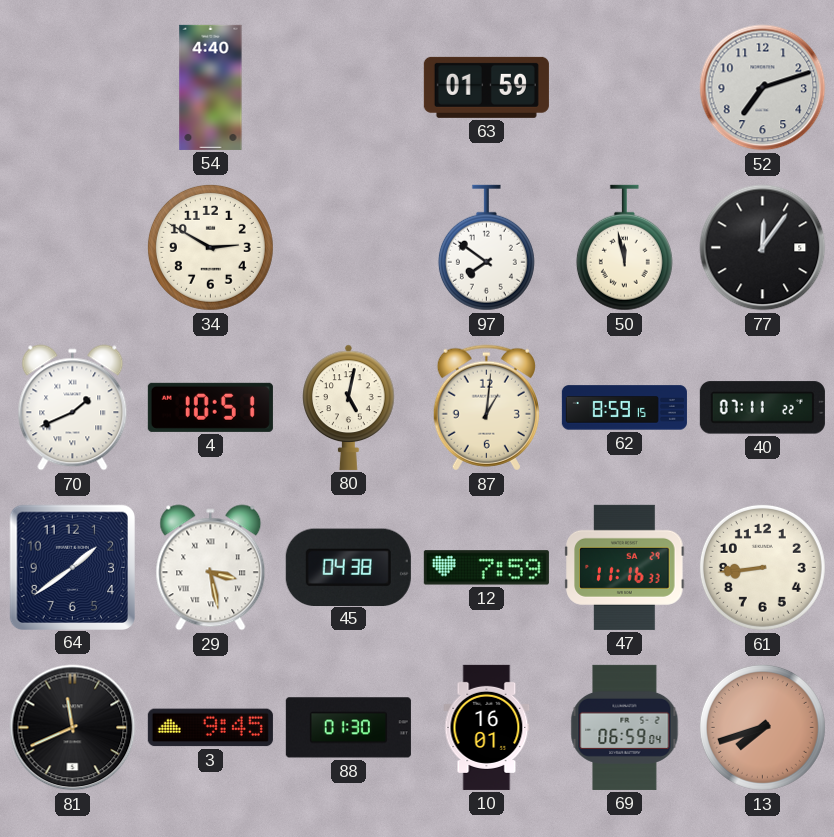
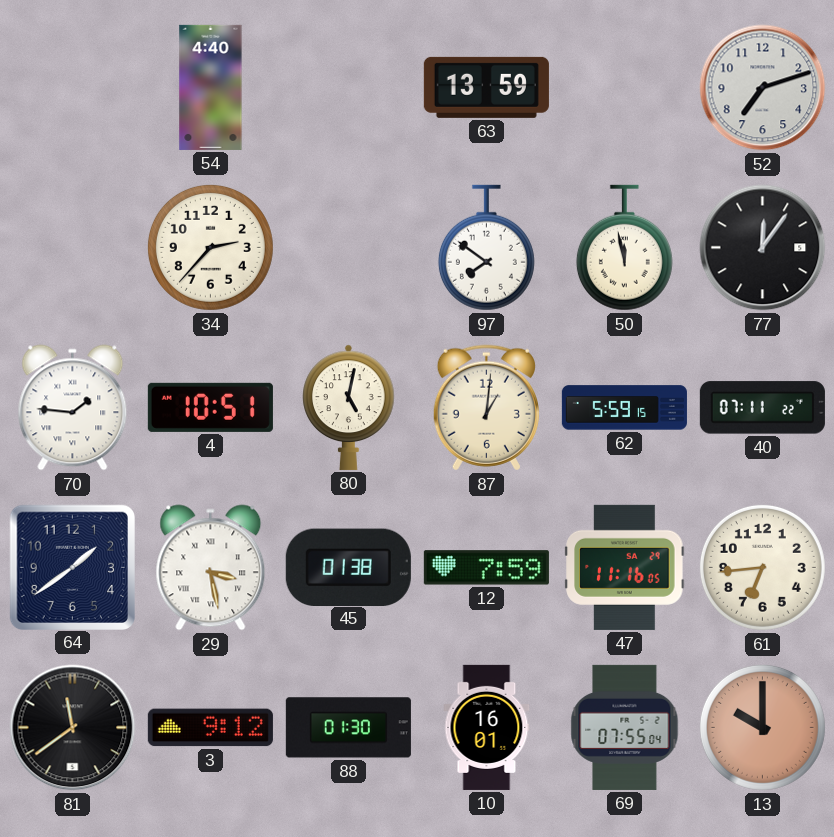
63: 01:59 -> 13:59
34: 2:50 -> 2:37
70: 1:41 -> 1:46
62: 8:59 -> 5:59
45: 04:38 -> 01:38
47: 11:16:33 -> 11:16:05
61: 8:44 -> 6:44
81: 11:41 -> 11:39
3: 9:45 -> 9:12
69: 06:59 -> 07:55
13: 7:42 -> 10:00
